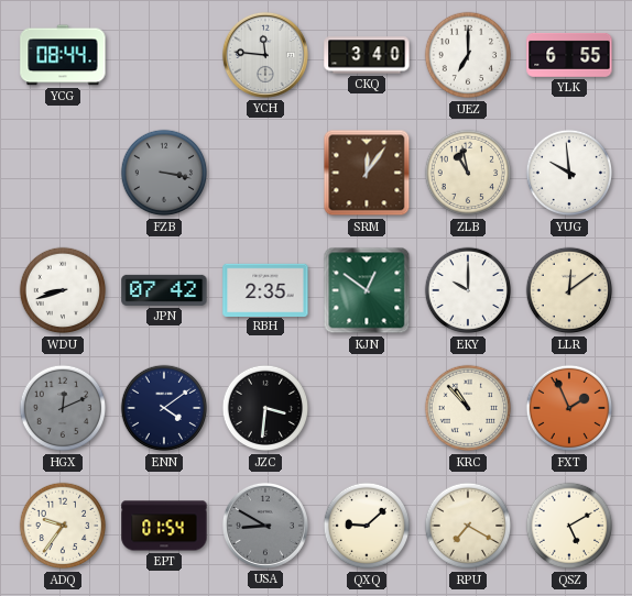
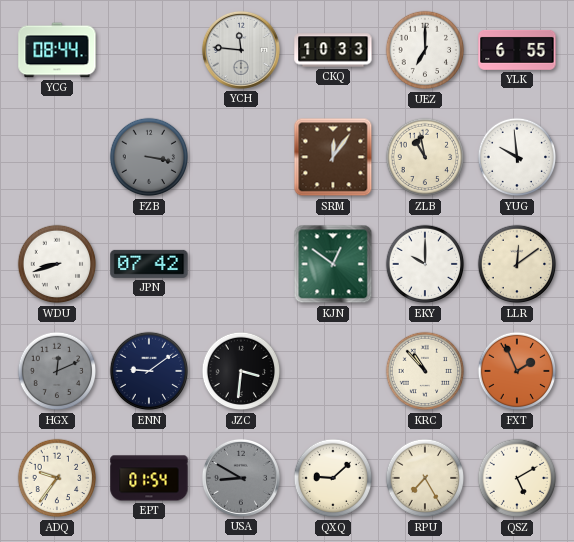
CKQ: 3:40 -> 10:33
RBH: 2:35 -> none
ENN: 4:09 -> 9:09
RPU: 7:20 -> 7:25
